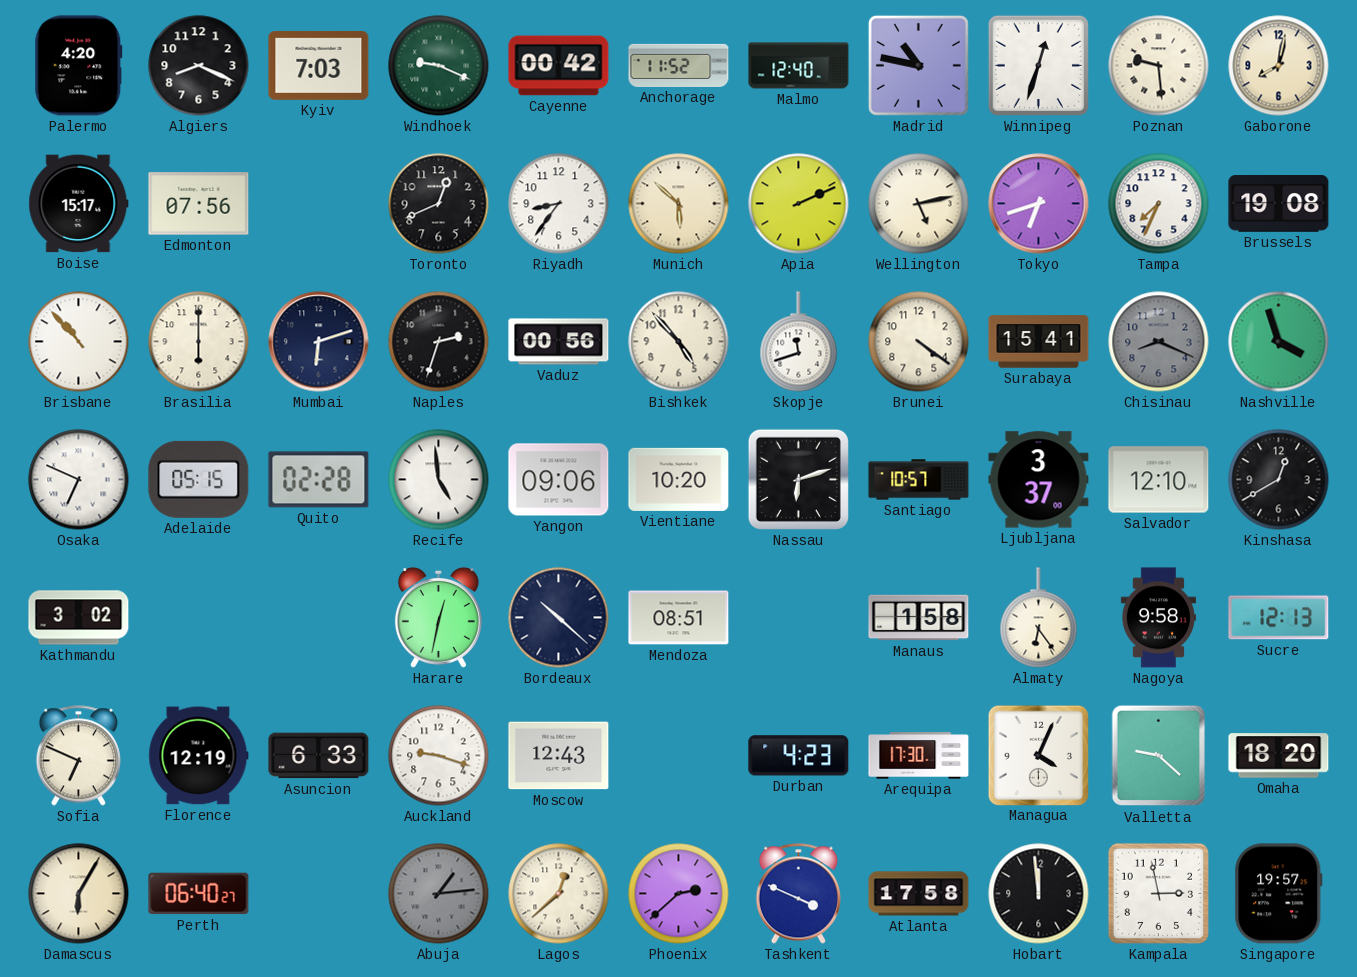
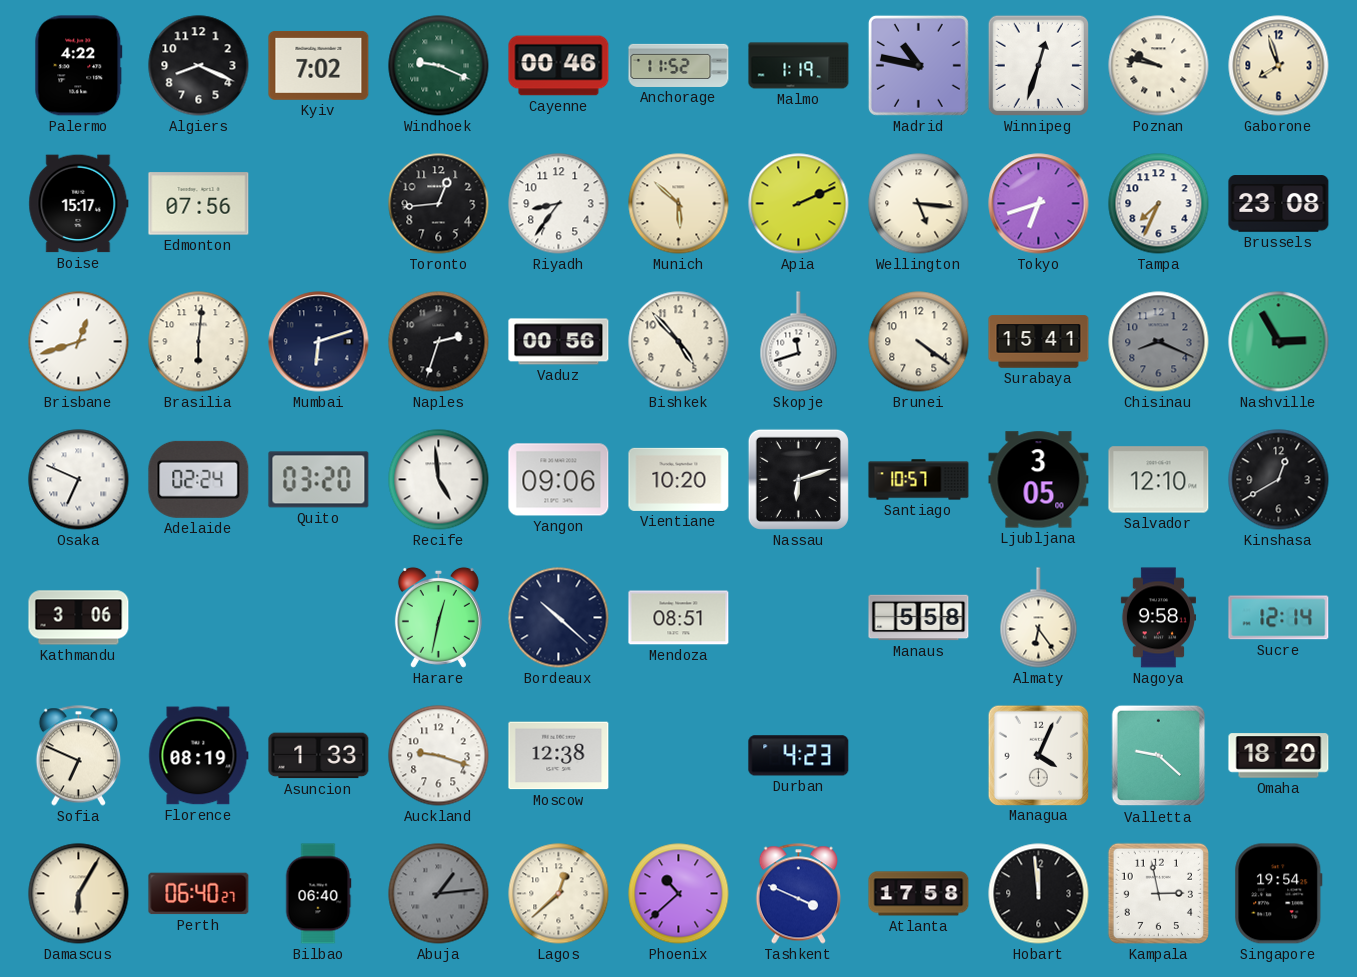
Palermo: 4:20 -> 4:22
Kyiv: 7:03 -> 7:02
Cayenne: 00:42 -> 00:46
Malmo: 12:40 -> 1:19
Poznan: 9:29 -> 9:47
Gaborone: 8:02 -> 7:57
Toronto: 12:41 -> 12:44
Wellington: 5:13 -> 5:16
Brussels: 19:08 -> 23:08
Brisbane: 10:53 -> 12:42
Brasilia: 6:00 -> 6:01
Nashville: 3:57 -> 2:55
Adelaide: 05:15 -> 02:24
Quito: 02:28 -> 03:20
Ljubljana: 3:37 -> 3:05
Kathmandu: 3:02 -> 3:06
Manaus: 1:58 -> 5:58
Sucre: 12:13 -> 12:14
Florence: 12:19 -> 08:19
Asuncion: 6:33 -> 1:33
Moscow: 12:43 -> 12:38
Arequipa: 17:30 -> none
Bilbao: none -> 06:40
Phoenix: 2:38 -> 10:38
Singapore: 19:57 -> 19:54
